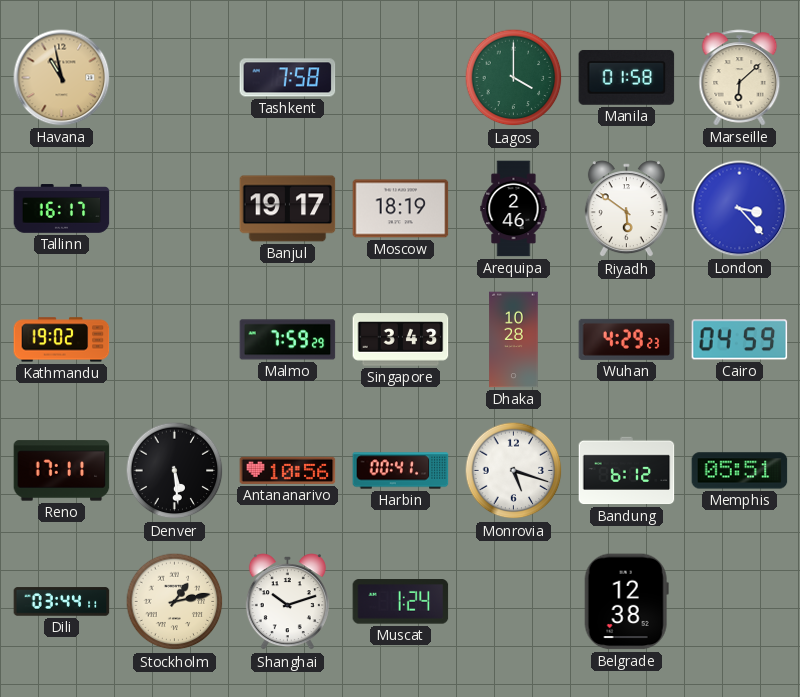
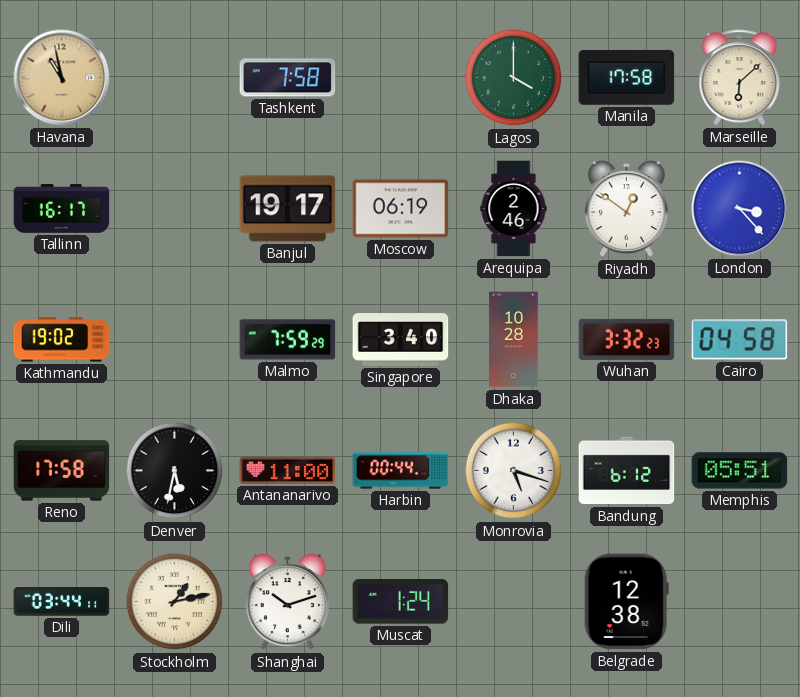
Manila: 01:58 -> 17:58
Moscow: 18:19 -> 06:19
Riyadh: 5:51 -> 12:51
Singapore: 3:43 -> 3:40
Wuhan: 4:29 -> 3:32
Cairo: 04:59 -> 04:58
Reno: 17:11 -> 17:58
Denver: 5:29 -> 5:32
Antananarivo: 10:56 -> 11:00
Harbin: 00:41 -> 00:44
